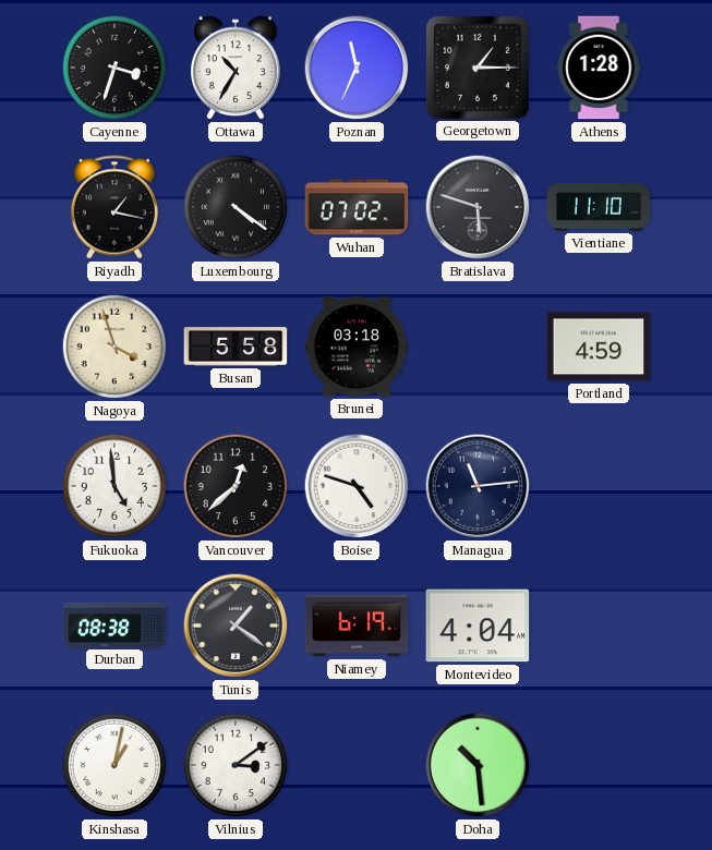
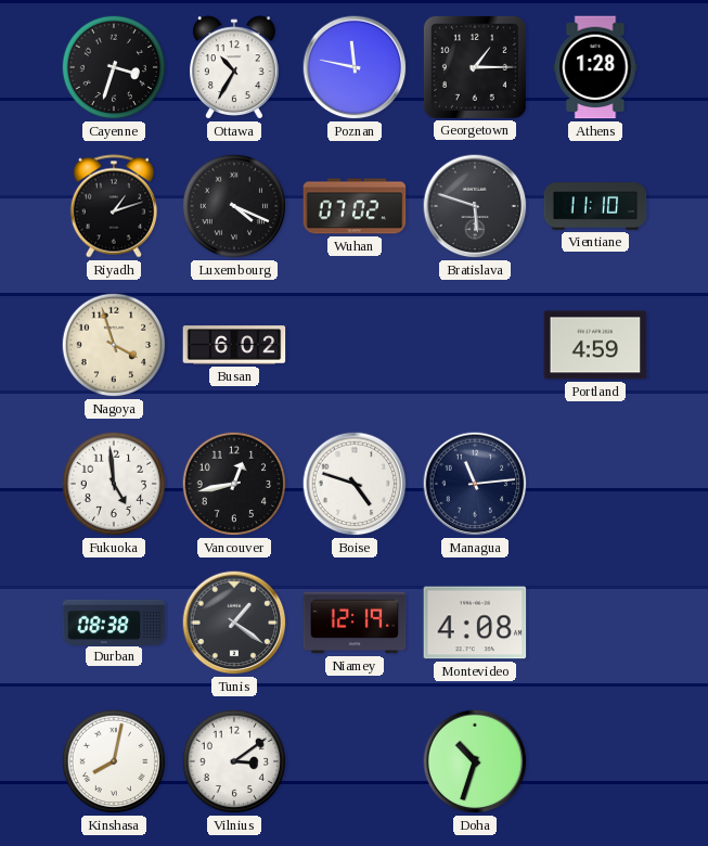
Poznan: 11:34 -> 11:47
Riyadh: 1:17 -> 1:12
Luxembourg: 4:21 -> 4:19
Busan: 5:58 -> 6:02
Brunei: 03:18 -> none
Vancouver: 12:38 -> 12:43
Niamey: 6:19 -> 12:19
Montevideo: 4:04 -> 4:08
Kinshasa: 1:02 -> 8:02
Doha: 10:29 -> 10:33
